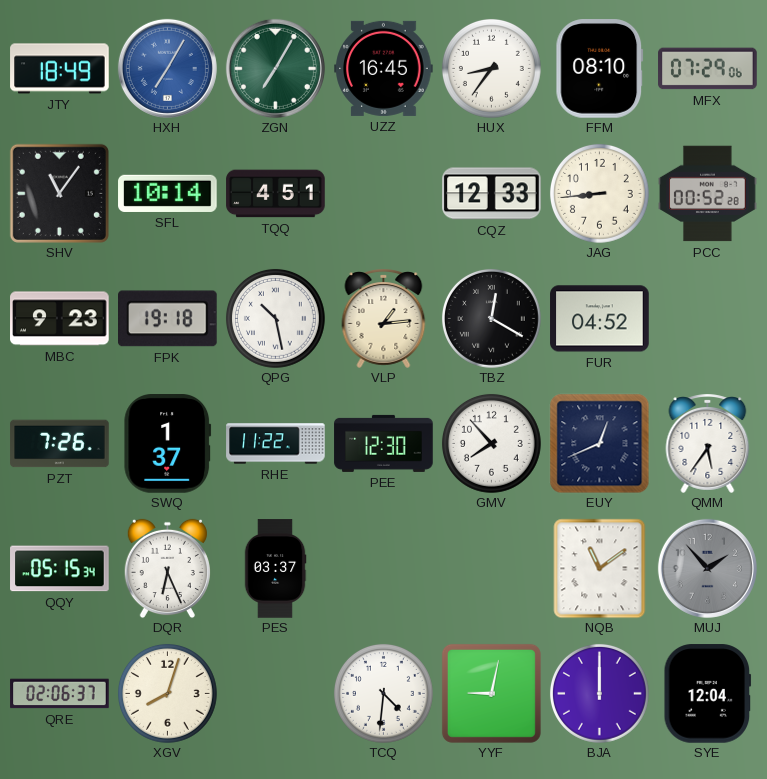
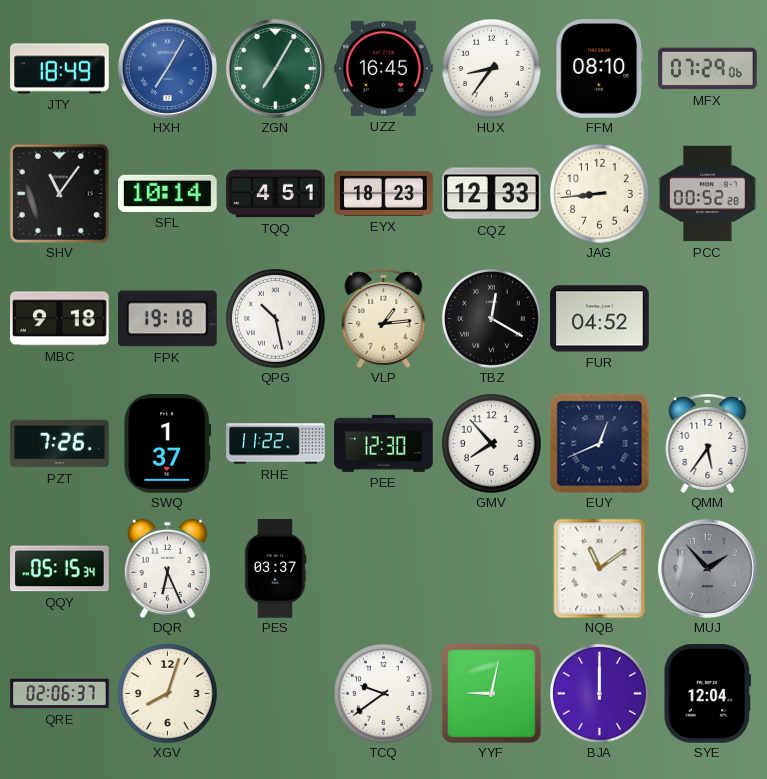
EYX: none -> 18:23
MBC: 9:23 -> 9:18
TCQ: 4:31 -> 9:39
